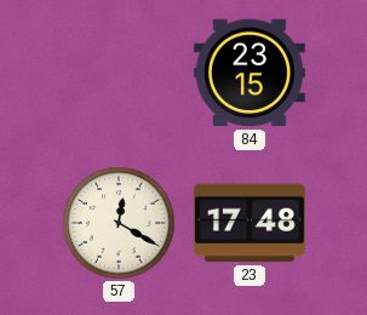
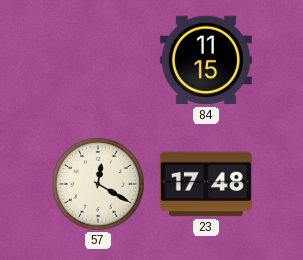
84: 23:15 -> 11:15
